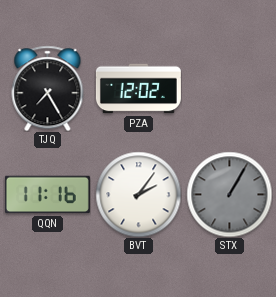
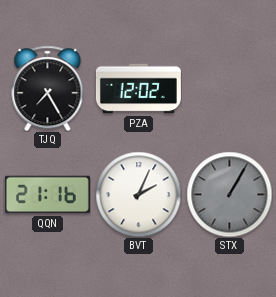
QQN: 11:16 -> 21:16
BVT: 2:06 -> 2:04
